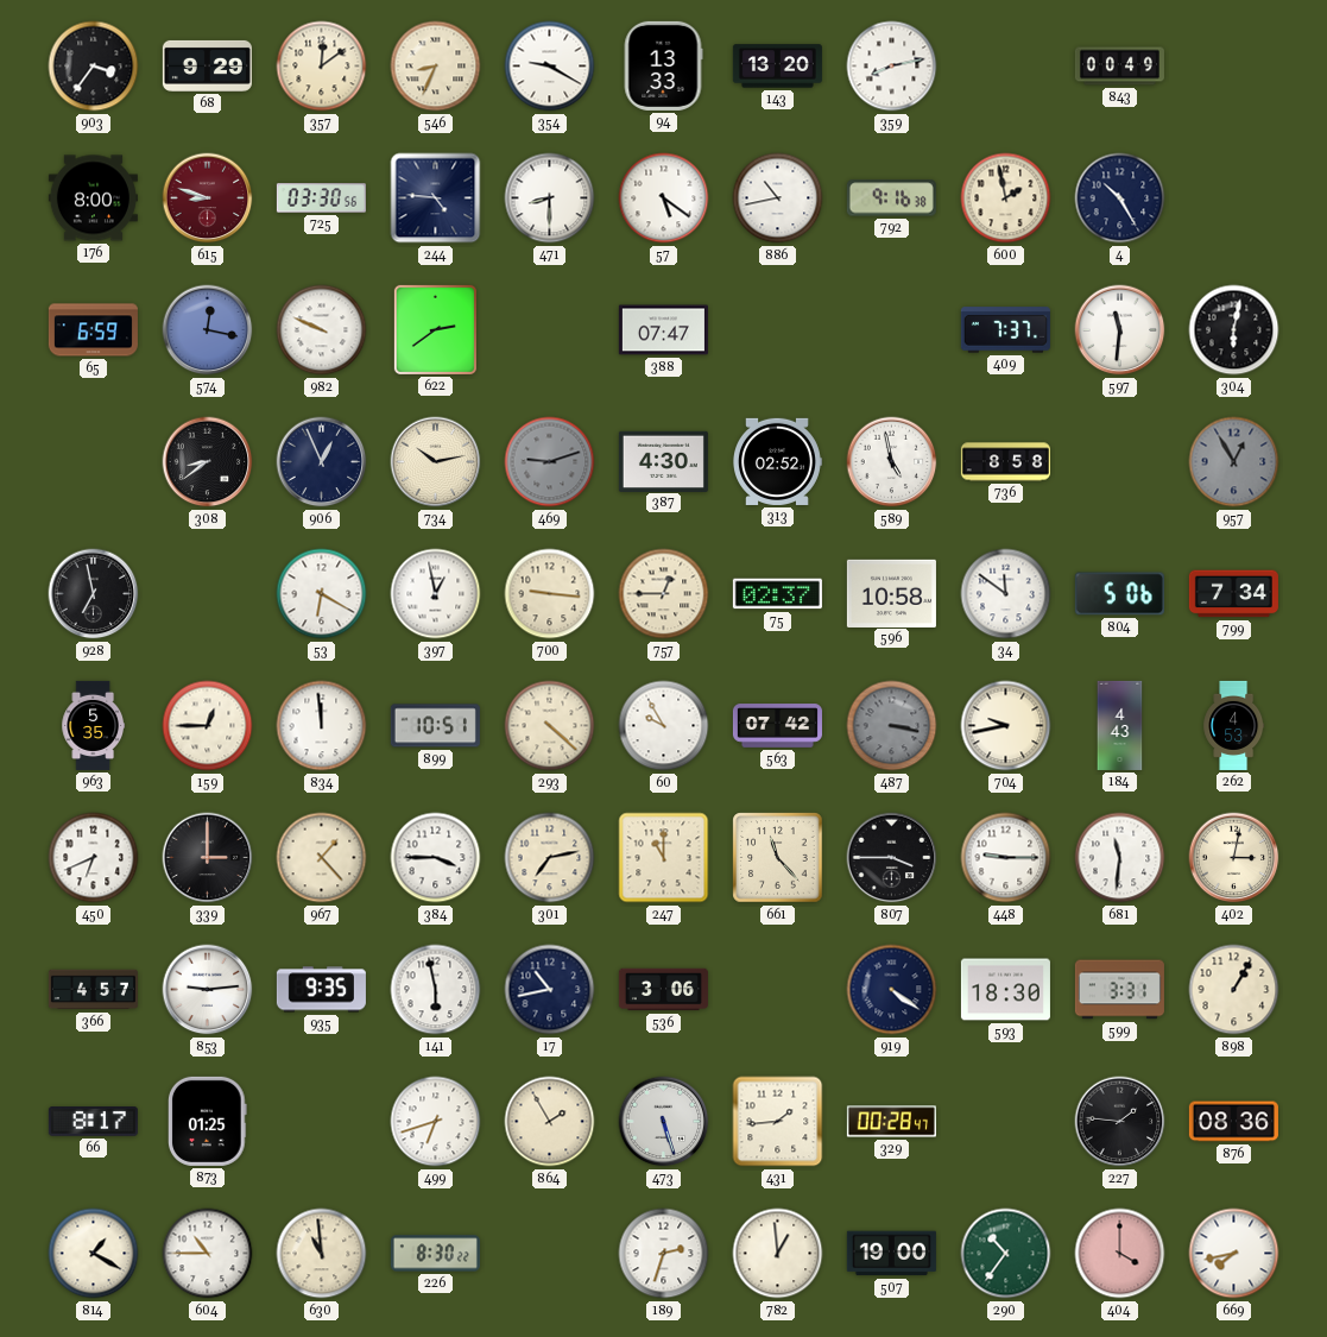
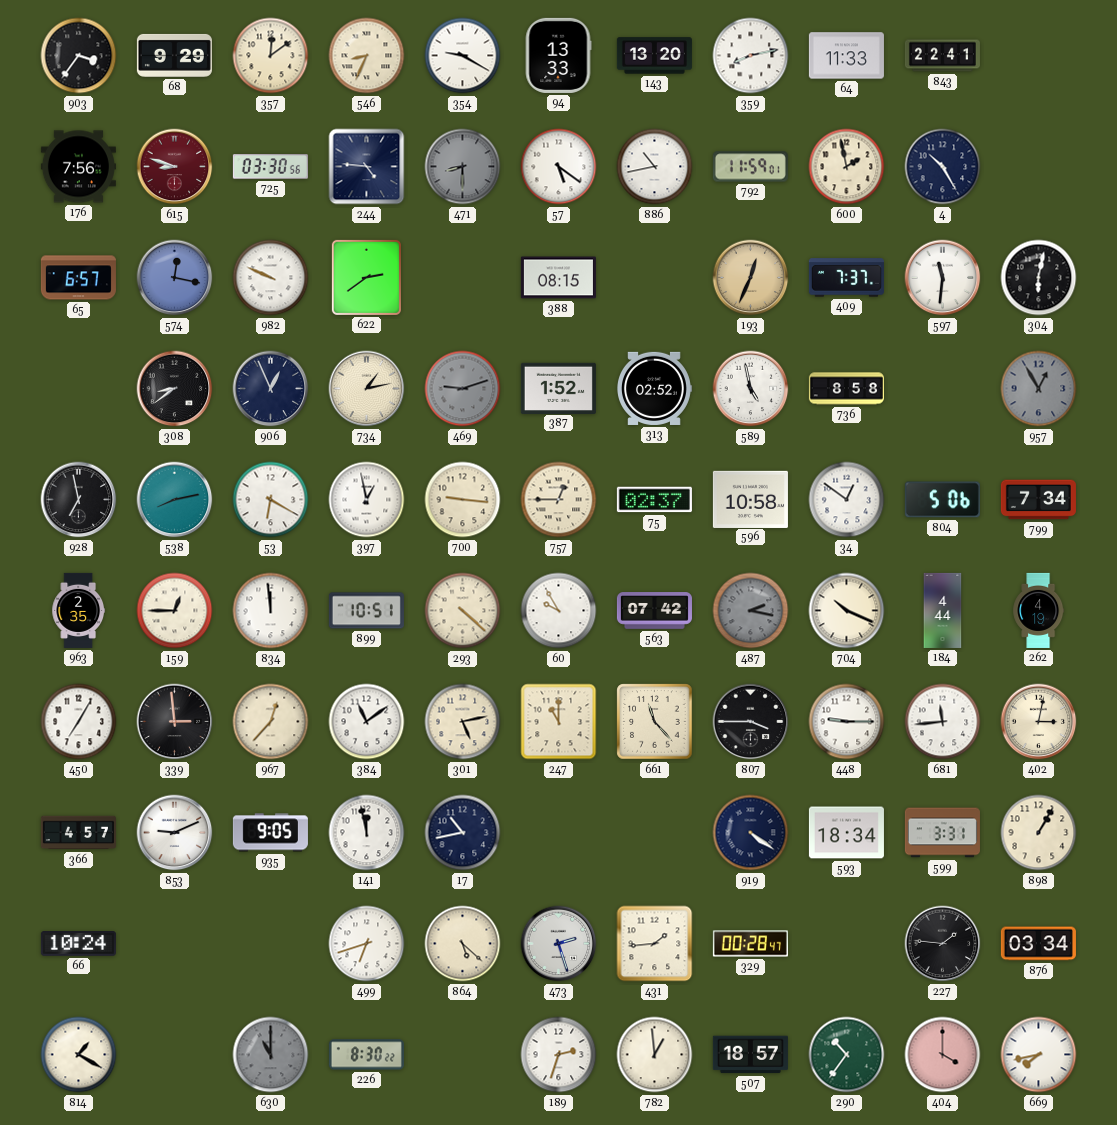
64: none -> 11:33
843: 00:49 -> 22:41
176: 8:00 -> 7:56
471 dial: white -> grey
792: 9:16 -> 11:59
65: 6:59 -> 6:57
388: 07:47 -> 08:15
193: none -> 12:34
734: 10:13 -> 1:13
387: 4:30 -> 1:52
538: none -> 8:13
34: 11:51 -> 12:51
963: 5:35 -> 2:35
487: 3:17 -> 2:17
704: 9:43 -> 10:19
184: 4:43 -> 4:44
262: 4:53 -> 4:19
450: 6:41 -> 7:05
339: 3:00 -> 2:59
967: 1:23 -> 12:37
384: 3:45 -> 11:09
301: 7:13 -> 5:13
681: 11:31 -> 11:44
853: 9:14 -> 9:11
935: 9:35 -> 9:05
141: 5:58 -> 11:58
536: 3:06 -> none
593: 18:30 -> 18:34
66: 8:17 -> 10:24
873: 01:25 -> none
864: 1:55 -> 5:22
473: 5:27 -> 2:27
876: 08:36 -> 03:34
604: 10:45 -> none
630: 10:59 -> 11:00
630 dial: cream -> grey
507: 19:00 -> 18:57
